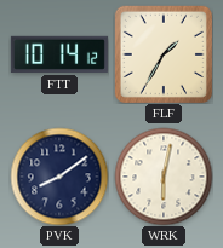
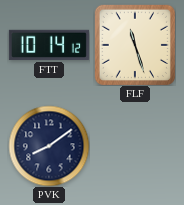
FLF: 1:35 -> 11:27
WRK: 6:02 -> none
